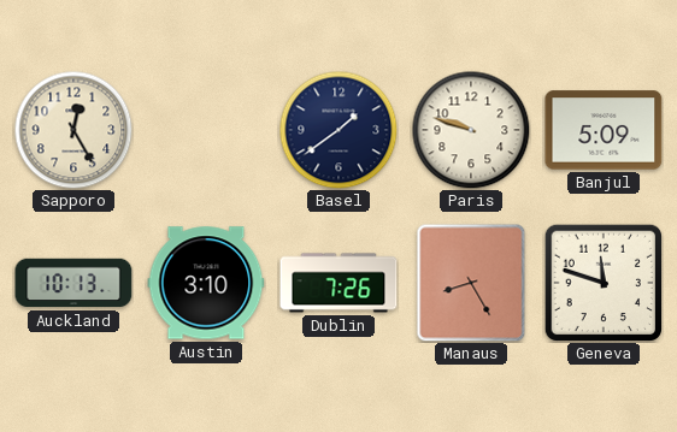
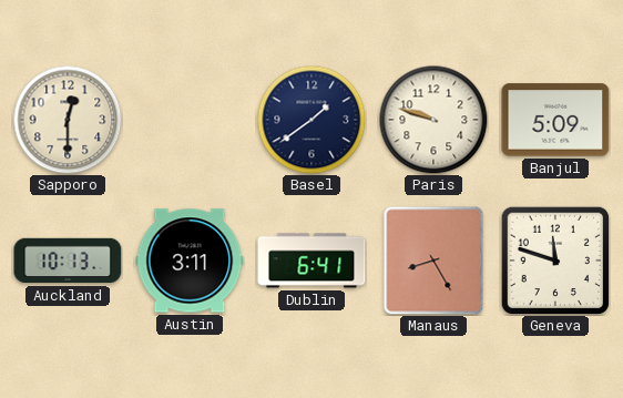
Sapporo: 12:25 -> 12:30
Austin: 3:10 -> 3:11
Dublin: 7:26 -> 6:41
